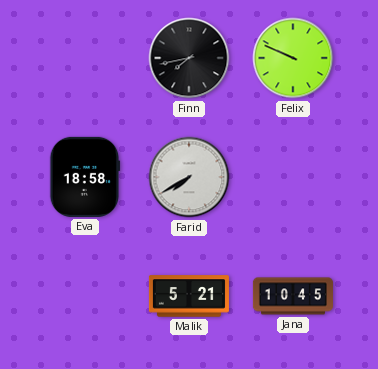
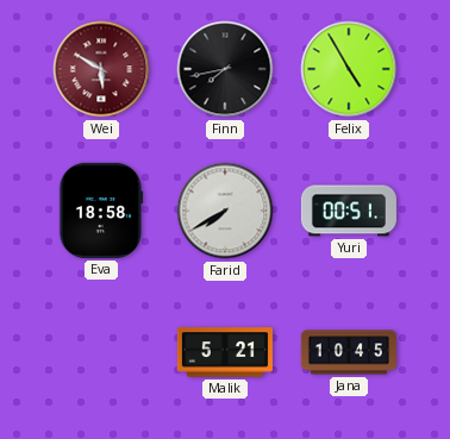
Wei: none -> 5:50
Felix: 9:49 -> 4:55
Yuri: none -> 00:51
